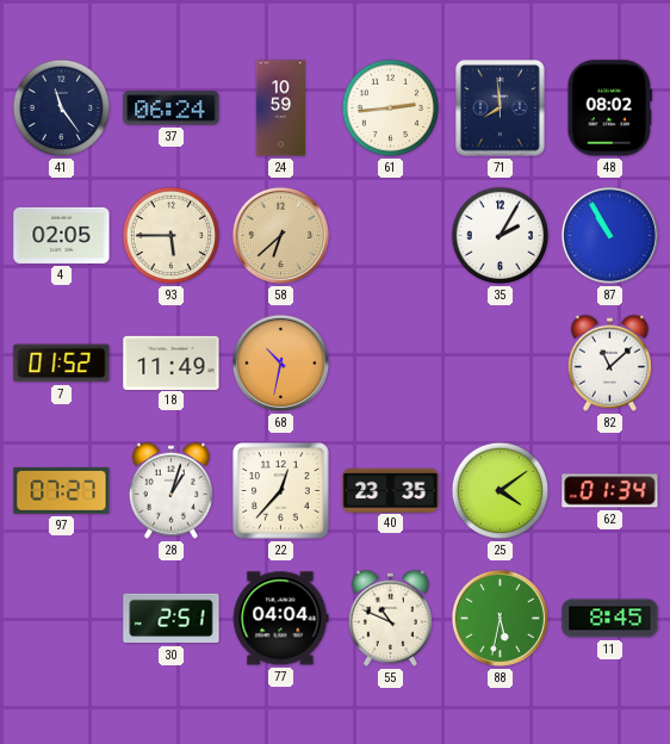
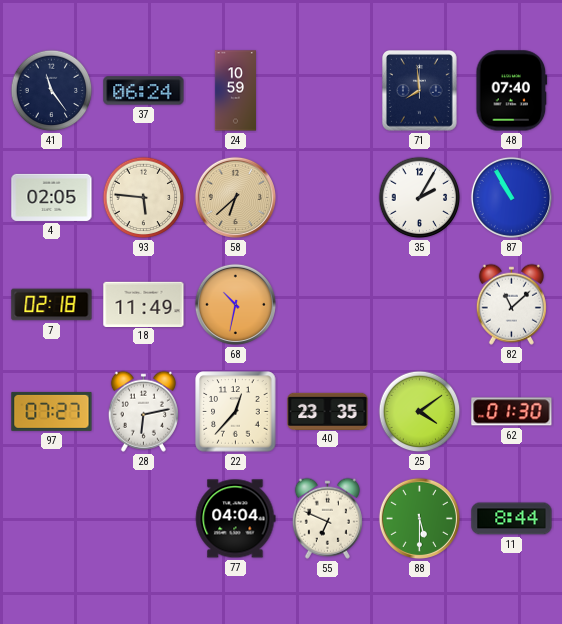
61: 2:44 -> none
48: 08:02 -> 07:40
93: 5:45 -> 5:46
7: 01:52 -> 02:18
28: 1:03 -> 6:13
62: 01:34 -> 01:30
30: 2:51 -> none
55: 10:49 -> 6:49
88: 5:32 -> 5:30
11: 8:45 -> 8:44
